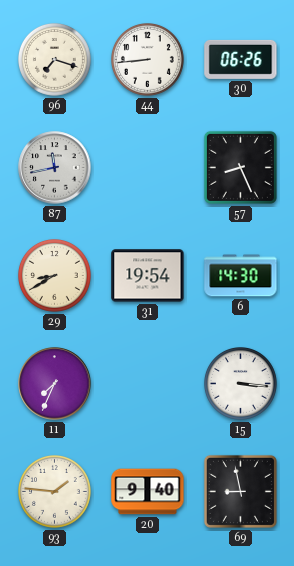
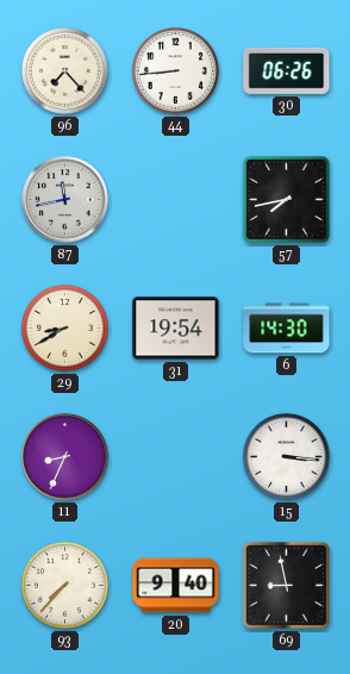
96: 7:18 -> 7:23
57: 8:26 -> 7:43
11: 7:34 -> 8:34
93: 1:46 -> 7:37
